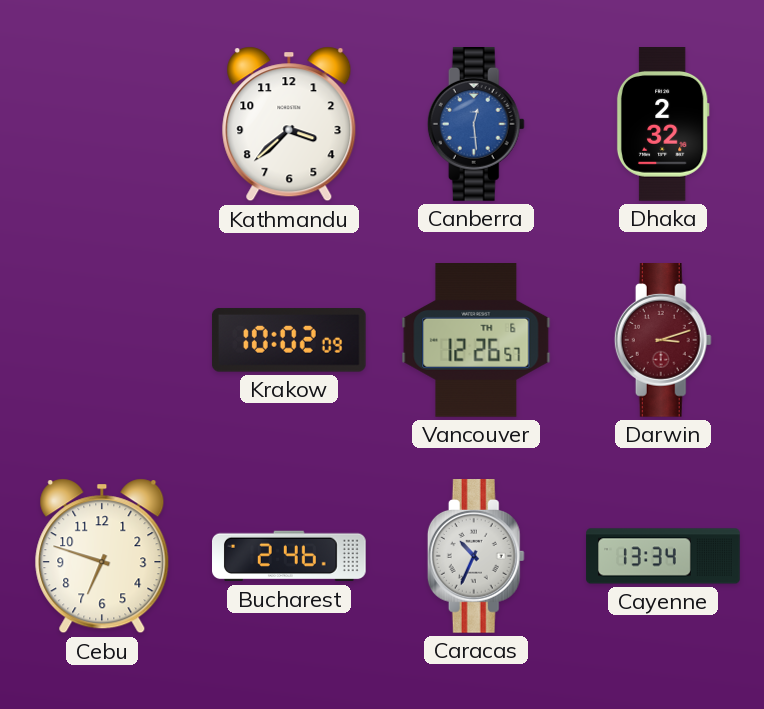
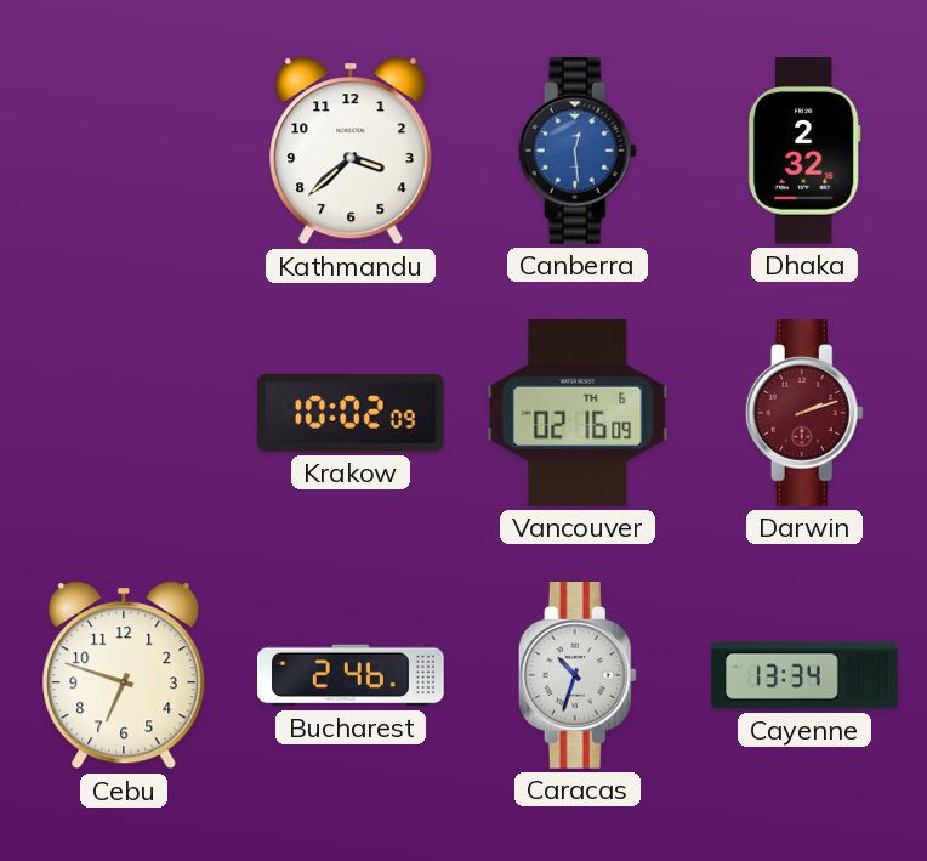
Vancouver: 12:26 -> 02:16
Darwin: 3:12 -> 2:12
Caracas: 10:34 -> 10:33
